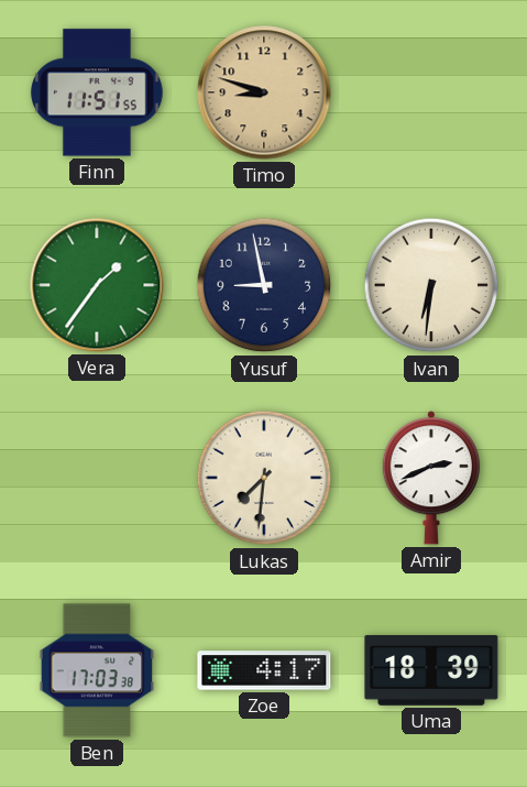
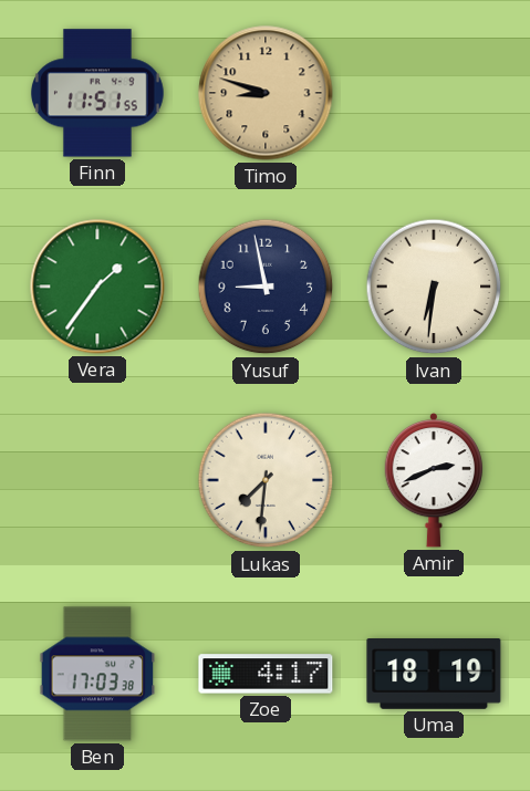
Uma: 18:39 -> 18:19
